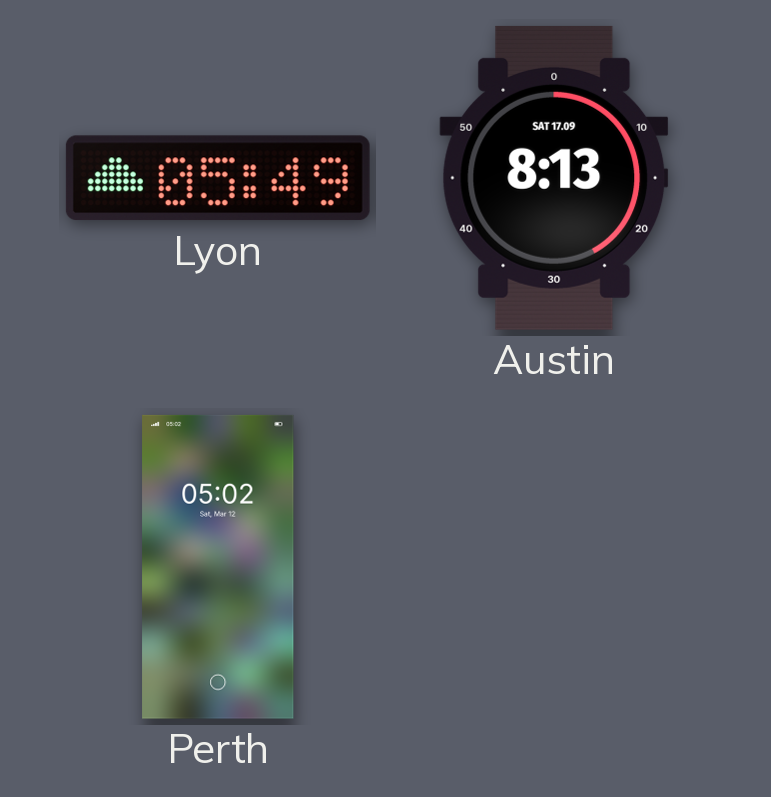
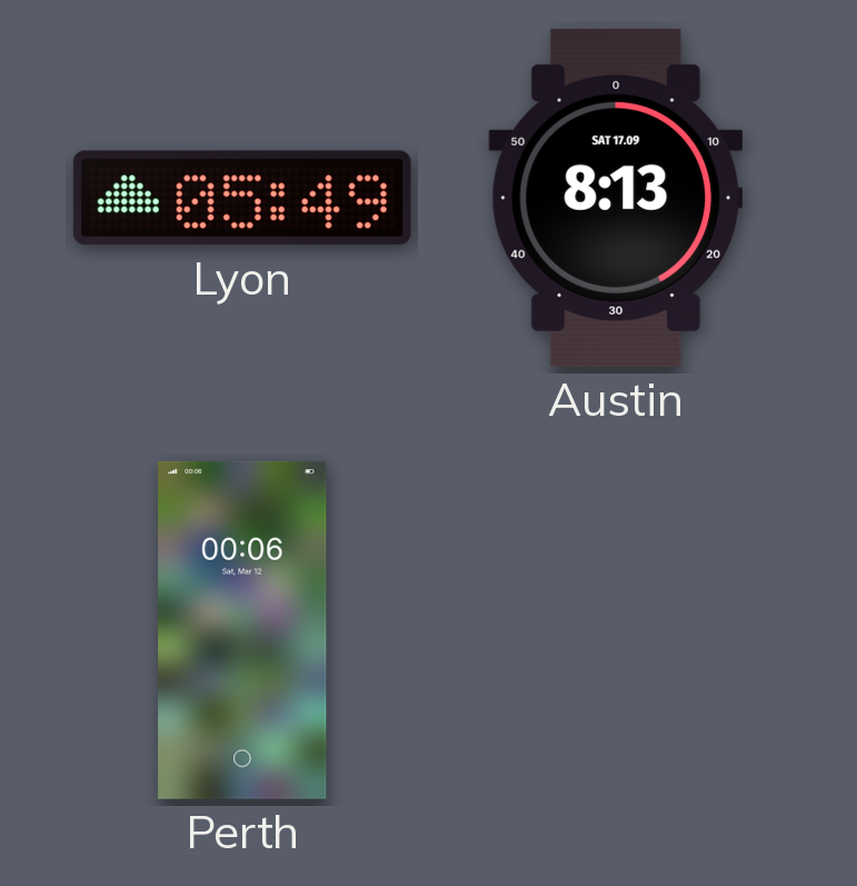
Perth: 05:02 -> 00:06
